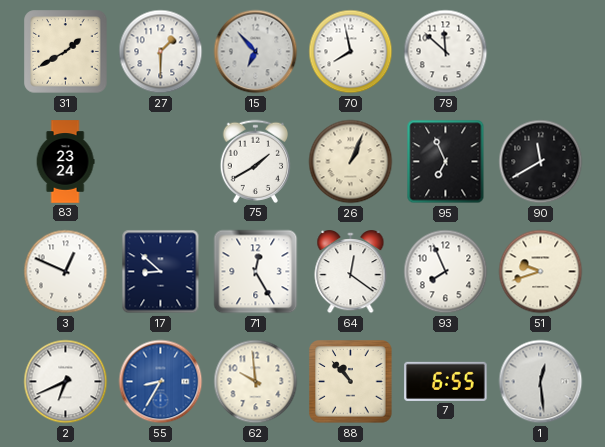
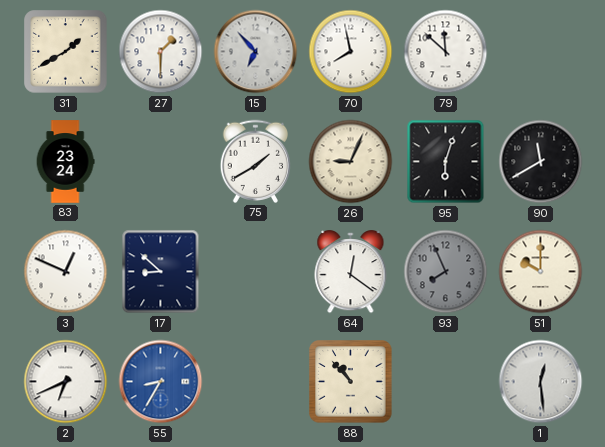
26: 1:04 -> 9:04
95: 6:56 -> 6:03
71: 12:25 -> none
93 dial: white -> grey
51: 9:42 -> 10:00
62: 9:59 -> none
7: 6:55 -> none
